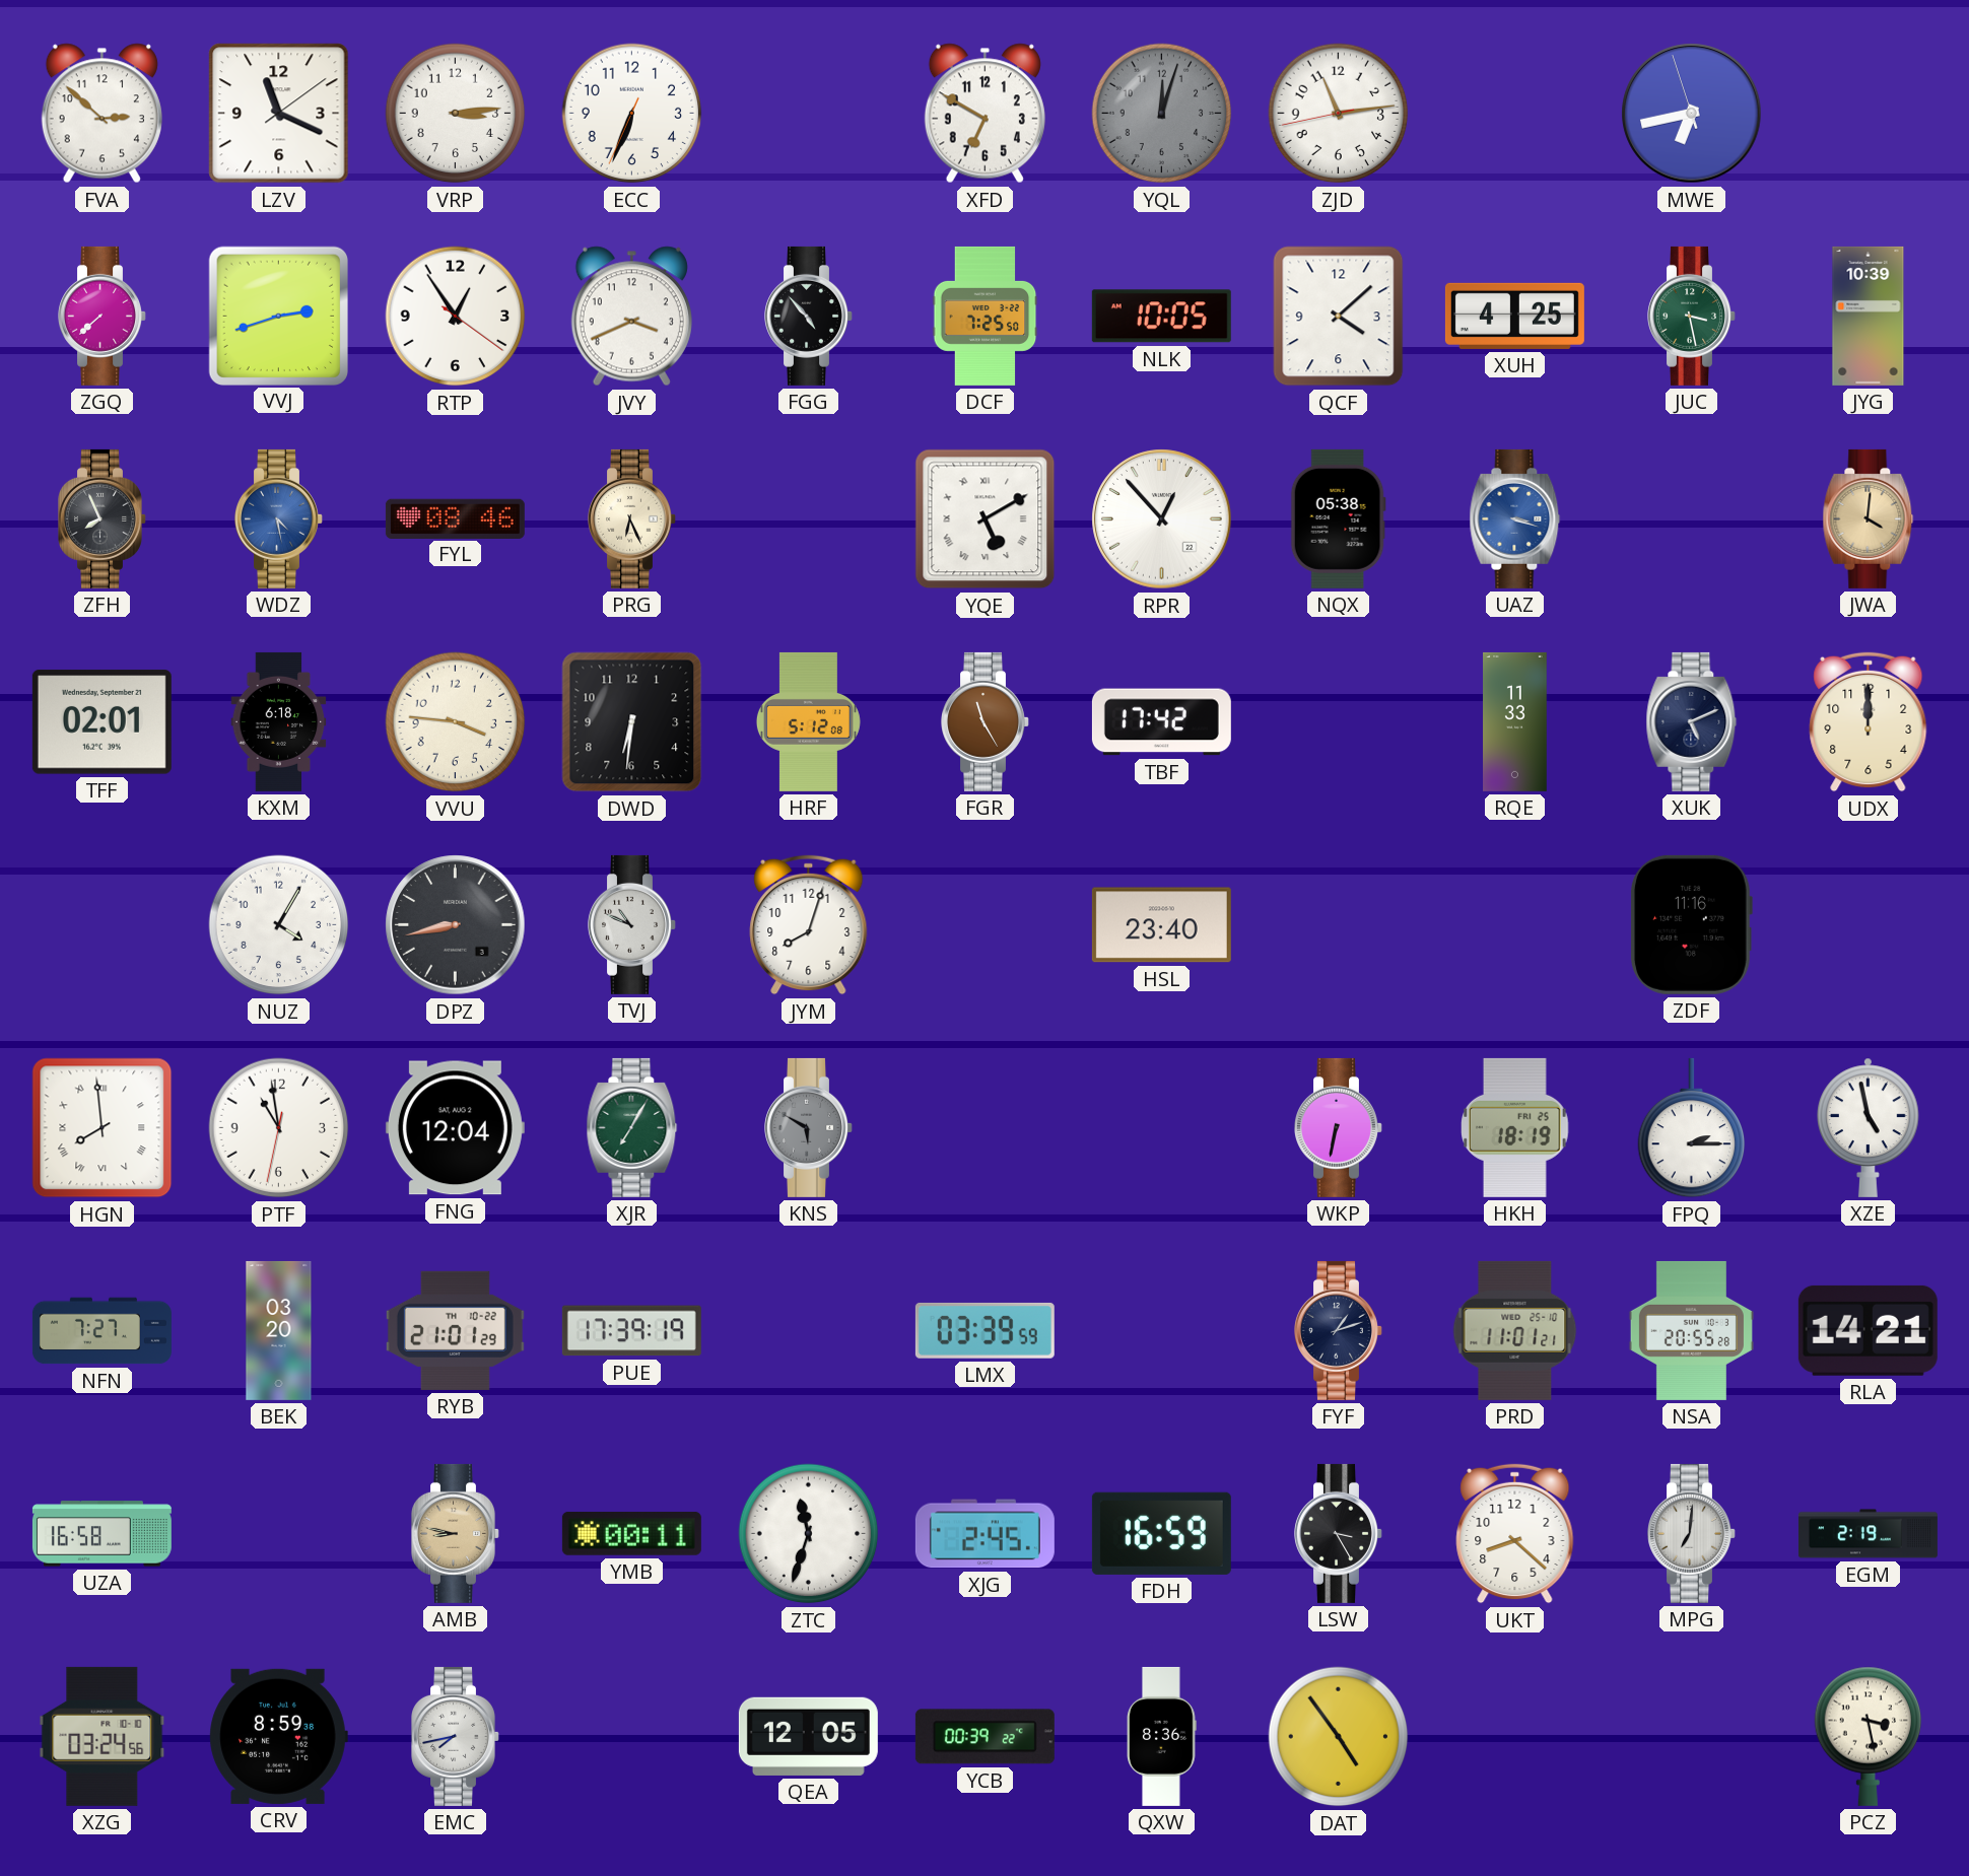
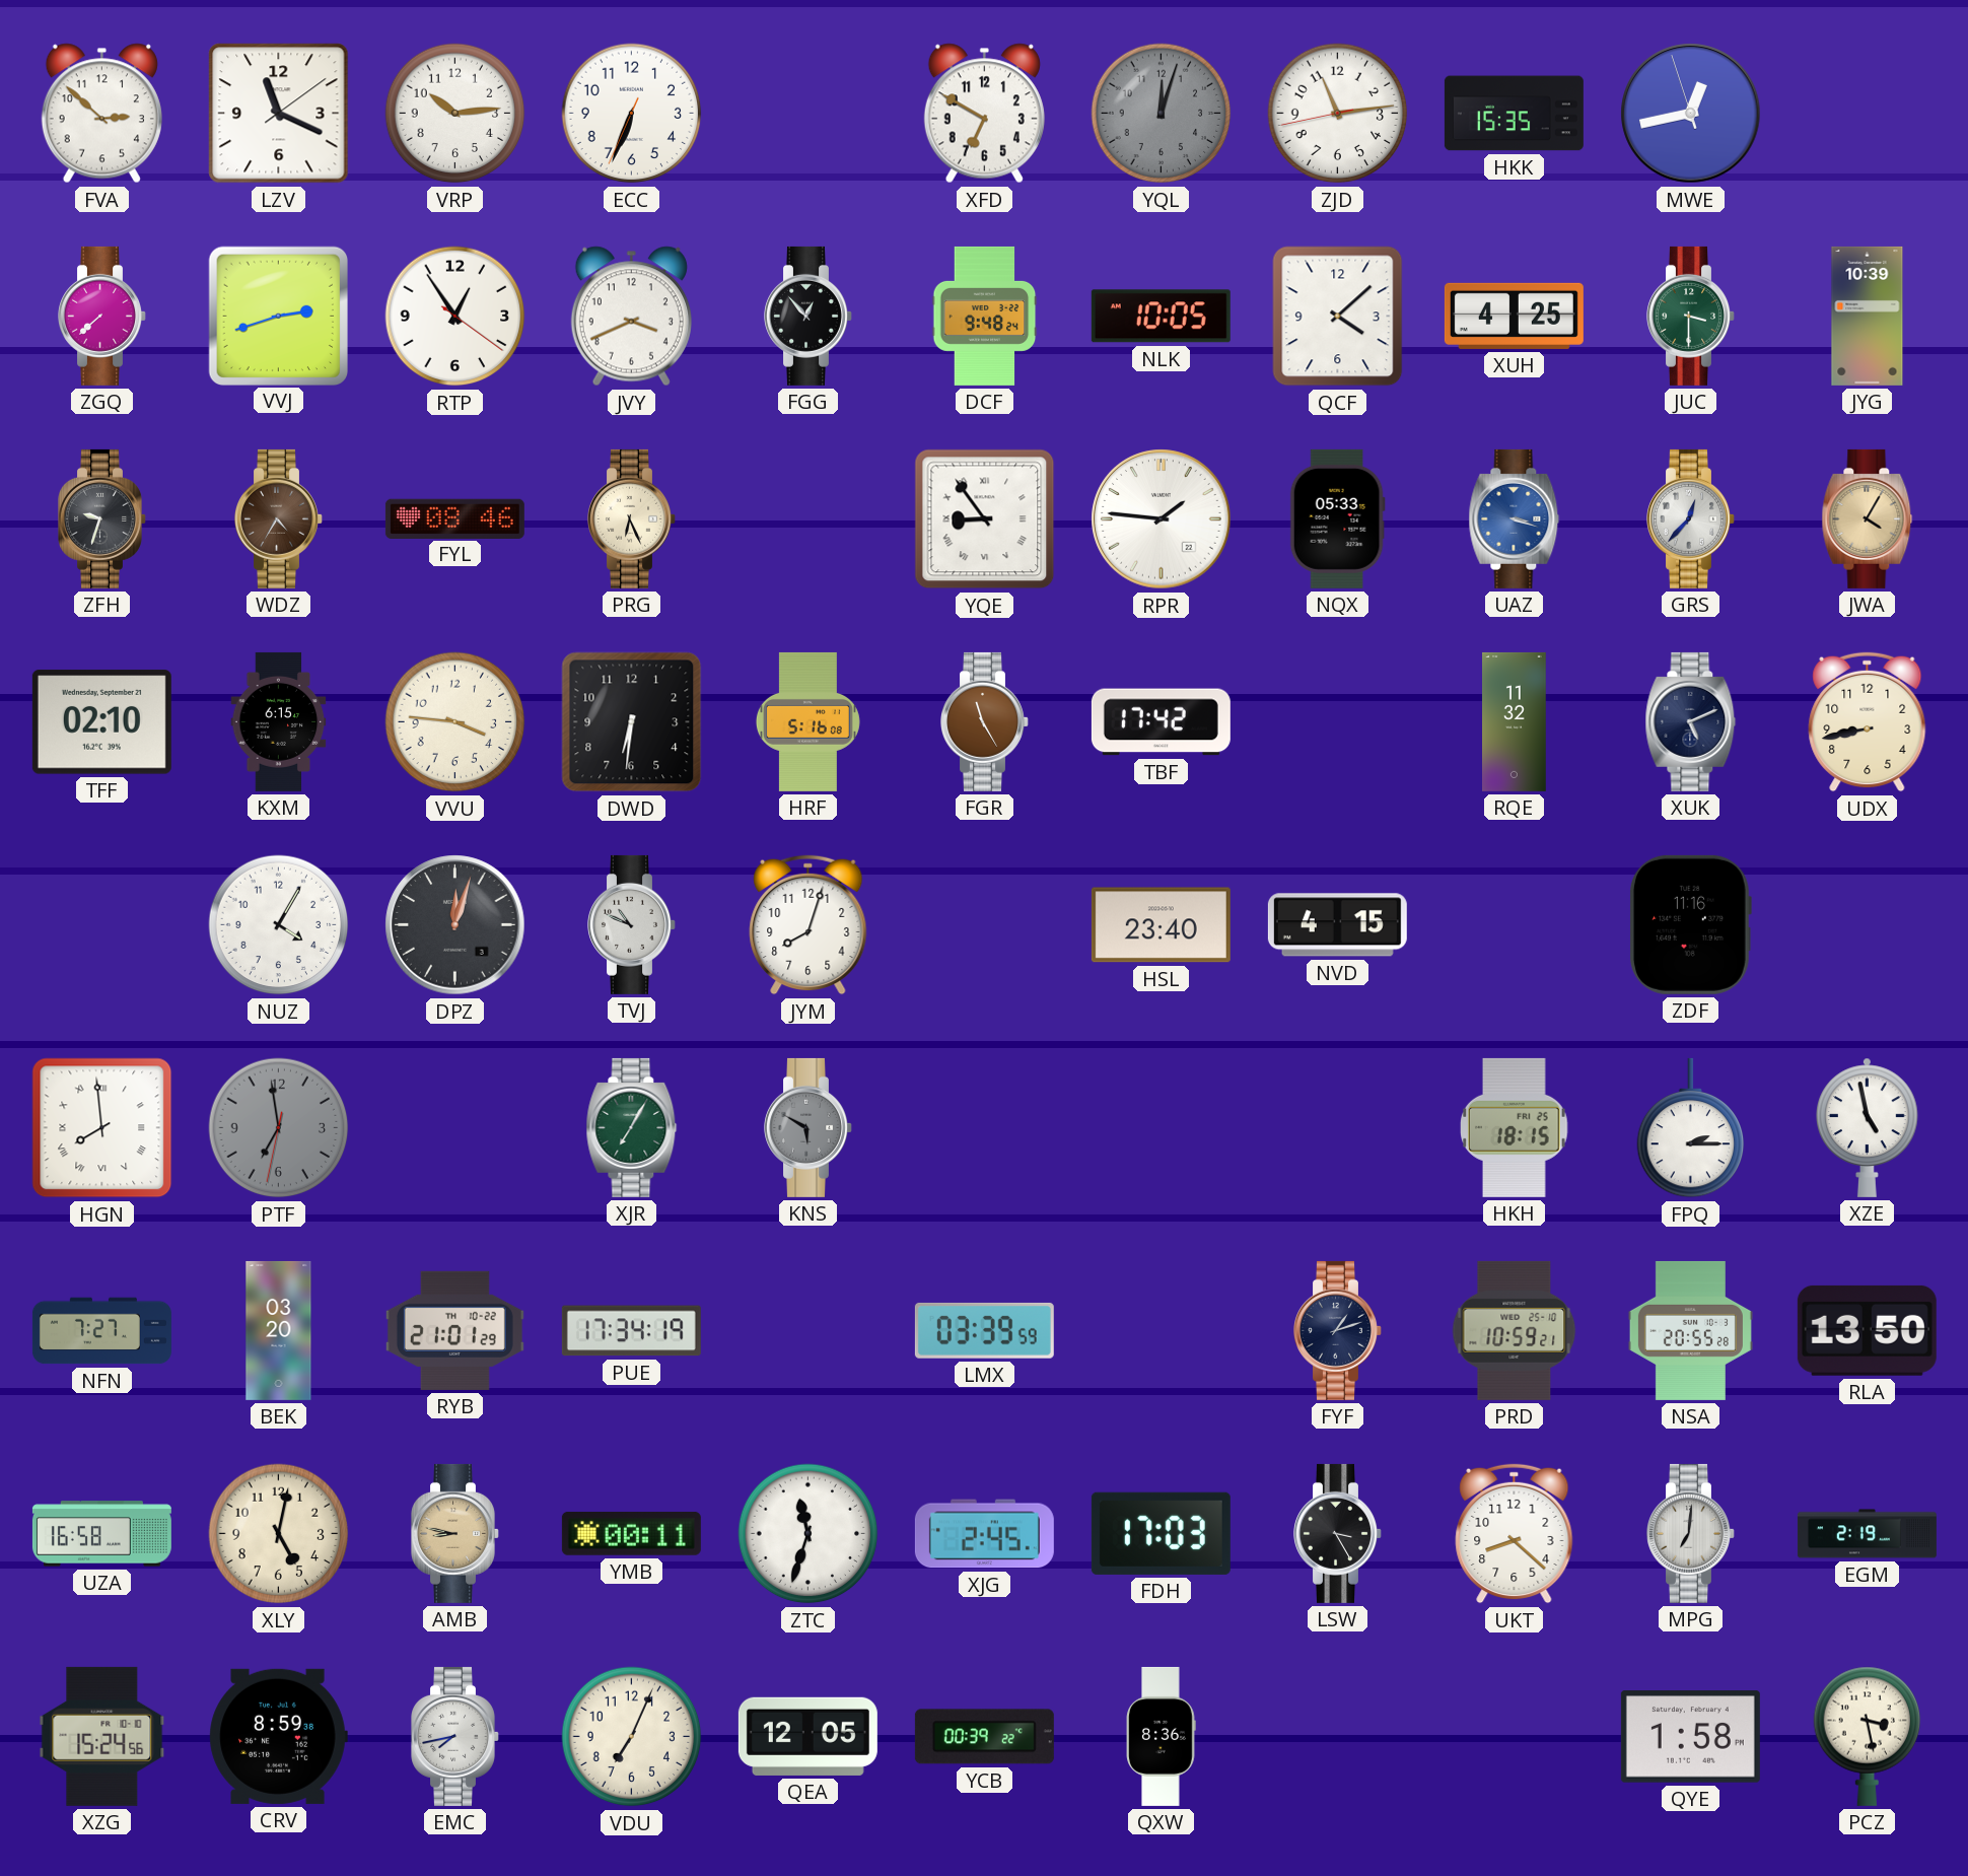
VRP: 3:14 -> 10:14
HKK: none -> 15:35
MWE: 6:42 -> 12:42
FGG: 4:53 -> 12:53
DCF: 7:25 -> 9:48
JUC: 3:28 -> 3:30
ZFH: 7:56 -> 9:33
WDZ: 4:28 -> 4:35
WDZ dial: blue -> brown
YQE: 5:10 -> 8:54
RPR: 12:53 -> 1:46
NQX: 05:38 -> 05:33
GRS: none -> 12:37
JWA: 4:01 -> 4:05
TFF: 02:01 -> 02:10
KXM: 6:18 -> 6:15
HRF: 5:12 -> 5:16
RQE: 11:33 -> 11:32
UDX: 12:00 -> 8:43
DPZ: 8:43 -> 12:03
NVD: none -> 4:15
PTF: 10:58 -> 6:58
PTF dial: white -> grey
FNG: 12:04 -> none
WKP: 6:32 -> none
HKH: 18:19 -> 18:15
PUE: 17:39 -> 17:34
PRD: 11:01 -> 10:59
RLA: 14:21 -> 13:50
XLY: none -> 5:02
FDH: 16:59 -> 17:03
XZG: 03:24 -> 15:24
VDU: none -> 7:04
DAT: 4:54 -> none
QYE: none -> 1:58
